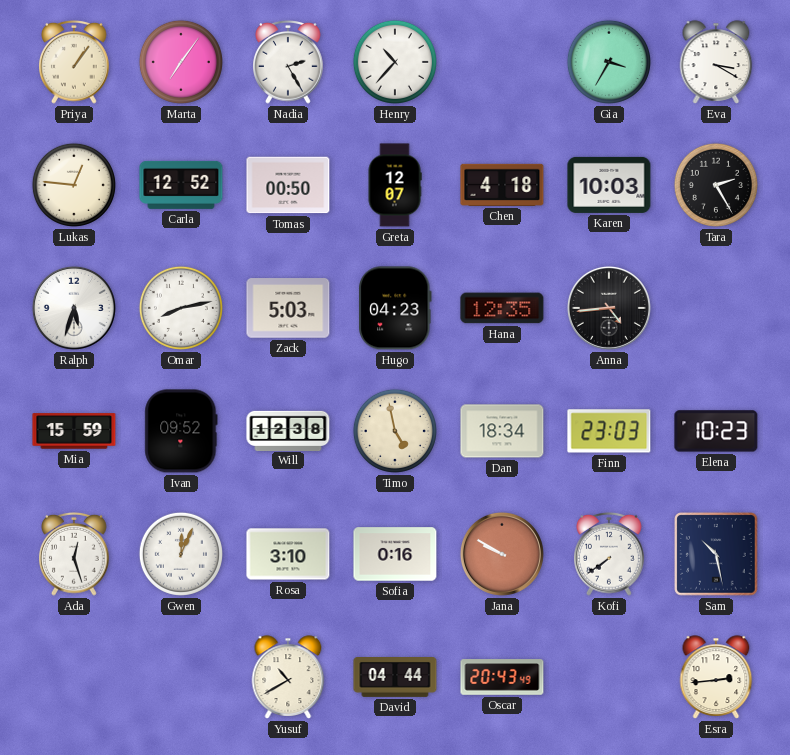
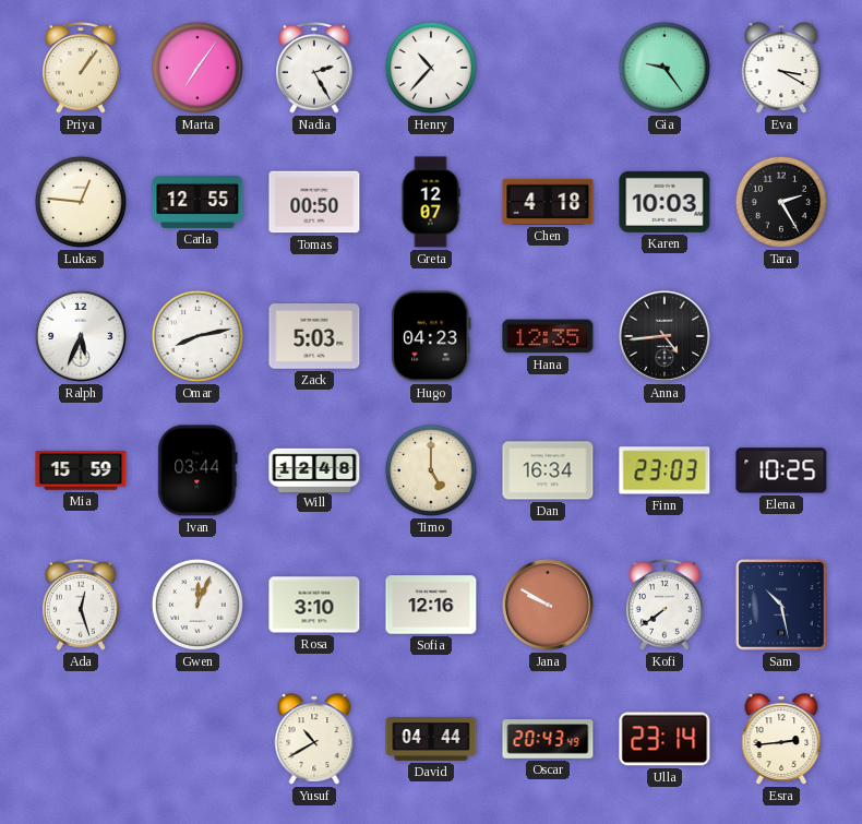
Gia: 3:35 -> 9:24
Carla: 12:52 -> 12:55
Ralph: 5:33 -> 5:34
Ivan: 09:52 -> 03:44
Will: 12:38 -> 12:48
Timo: 4:58 -> 5:00
Dan: 18:34 -> 16:34
Elena: 10:23 -> 10:25
Sofia: 0:16 -> 12:16
Ulla: none -> 23:14
